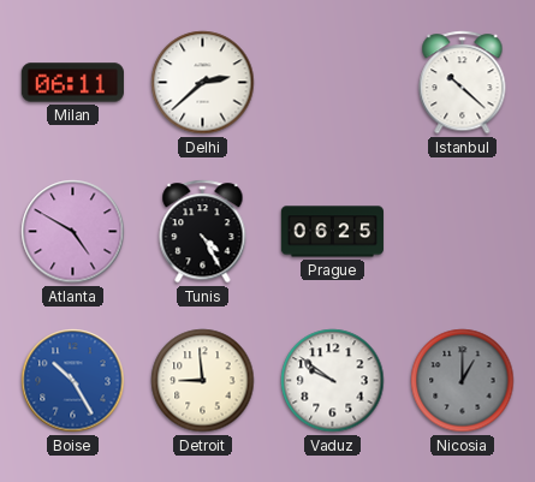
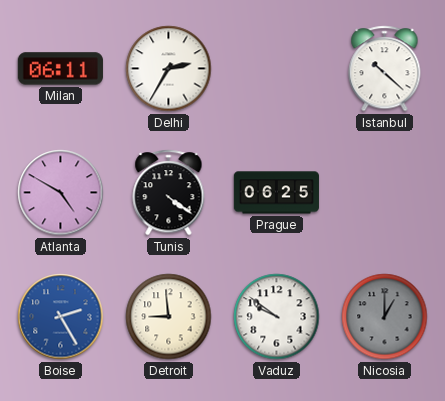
Delhi: 2:38 -> 2:35
Tunis: 4:25 -> 4:21
Boise: 10:25 -> 2:25
